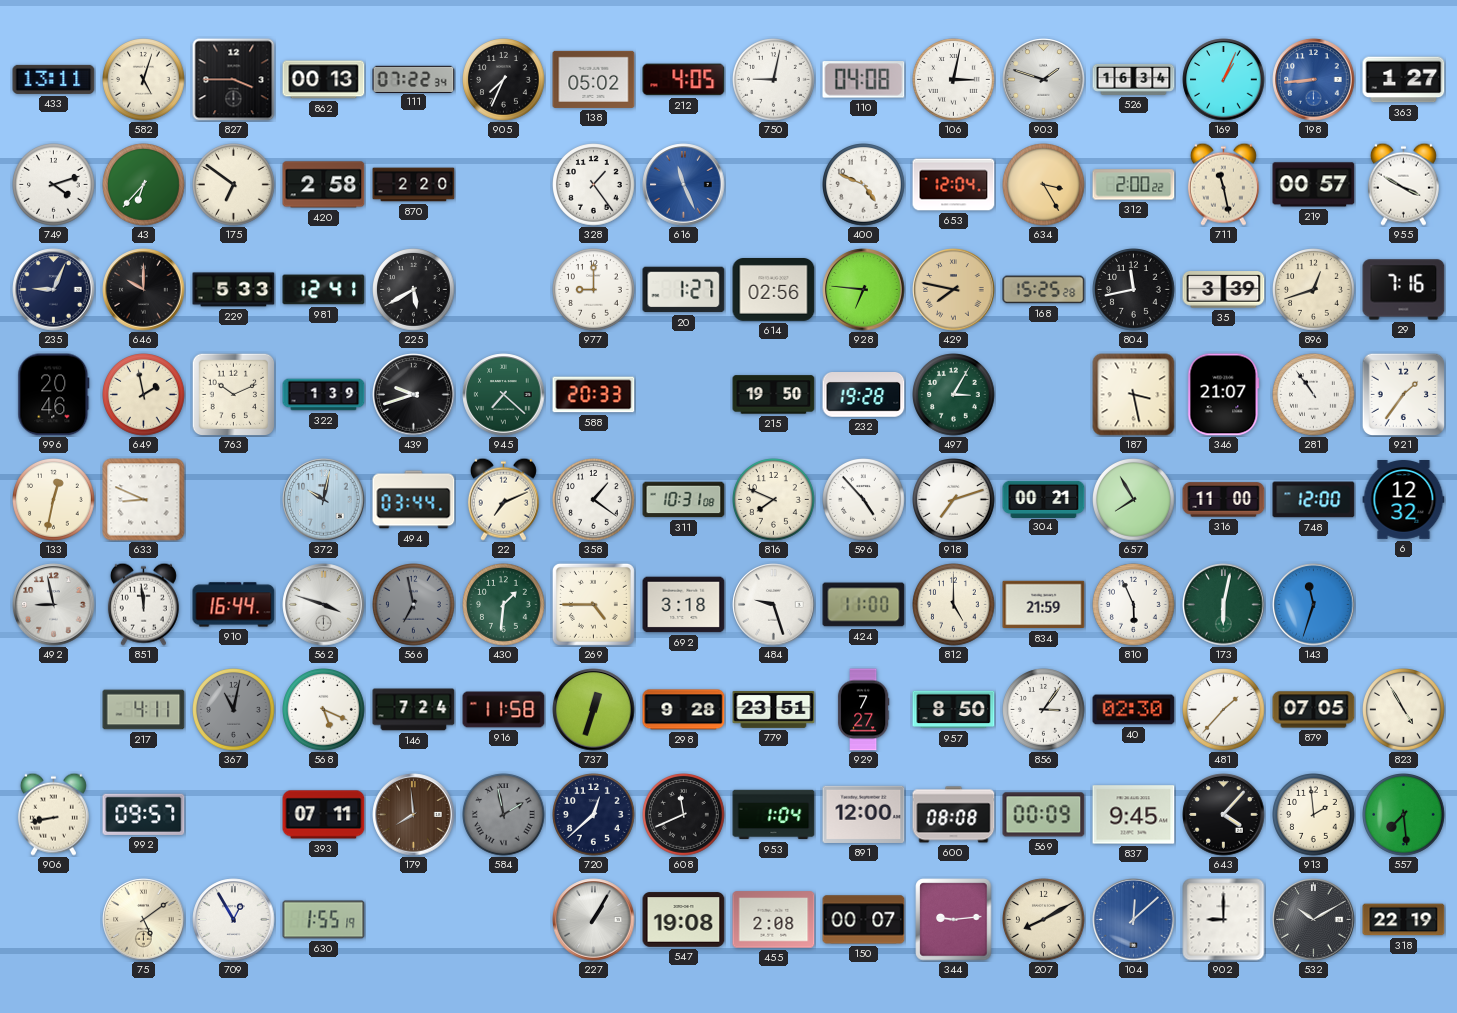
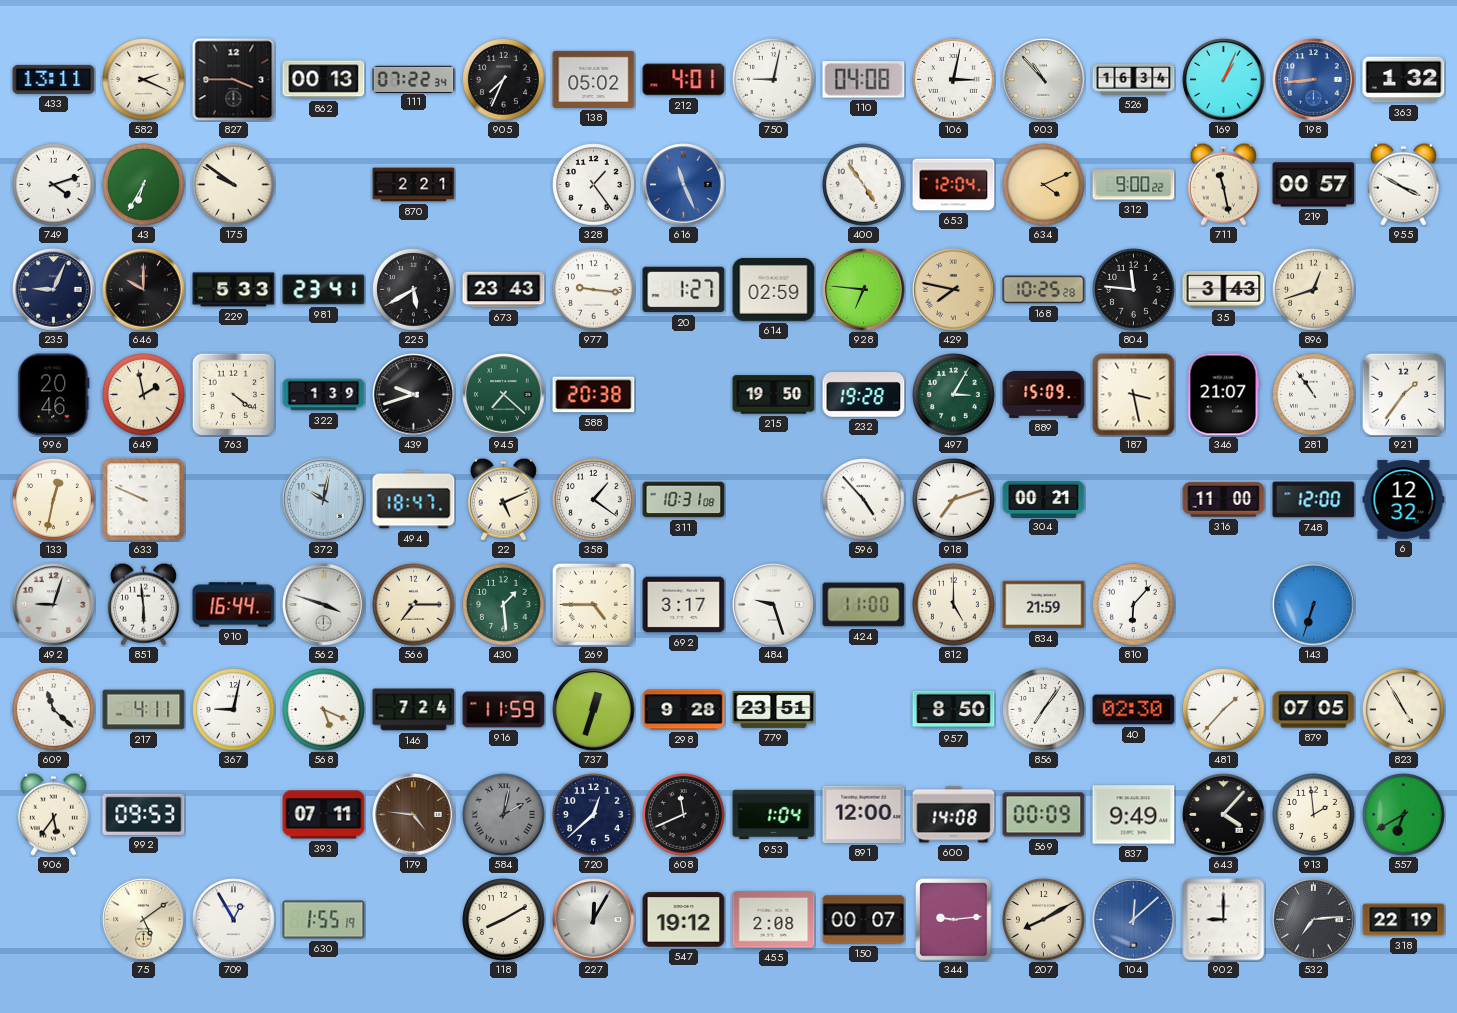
582: 5:03 -> 2:19
212: 4:05 -> 4:01
903: 1:48 -> 10:53
363: 1:27 -> 1:32
43: 6:37 -> 6:35
175: 6:51 -> 9:51
420: 2:58 -> none
870: 2:20 -> 2:21
400: 4:49 -> 4:54
634: 3:25 -> 4:11
312: 2:00 -> 9:00
981: 12:41 -> 23:41
673: none -> 23:43
977: 9:00 -> 9:16
614: 02:56 -> 02:59
168: 15:25 -> 10:25
804: 11:43 -> 11:46
35: 3:39 -> 3:43
29: 7:16 -> none
763: 10:11 -> 4:21
588: 20:33 -> 20:38
889: none -> 15:09
633: 8:49 -> 9:49
494: 03:44 -> 18:47
22: 7:11 -> 5:11
816: 7:49 -> none
657: 7:55 -> none
492: 8:58 -> 9:03
851: 11:59 -> 5:59
566: 6:58 -> 7:15
566 dial: grey -> cream
430: 1:31 -> 1:29
692: 3:18 -> 3:17
810: 5:56 -> 6:07
173: 6:02 -> none
143: 11:33 -> 6:33
609: none -> 11:22
367: 11:02 -> 9:02
367 dial: grey -> white
916: 11:58 -> 11:59
929: 7:27 -> none
856: 3:06 -> 7:06
906: 8:43 -> 5:36
992: 09:57 -> 09:53
179: 7:59 -> 4:46
584: 1:58 -> 2:02
600: 08:08 -> 14:08
837: 9:45 -> 9:49
557: 7:29 -> 6:40
118: none -> 8:10
227: 1:05 -> 12:05
547: 19:08 -> 19:12
532: 10:10 -> 7:14
